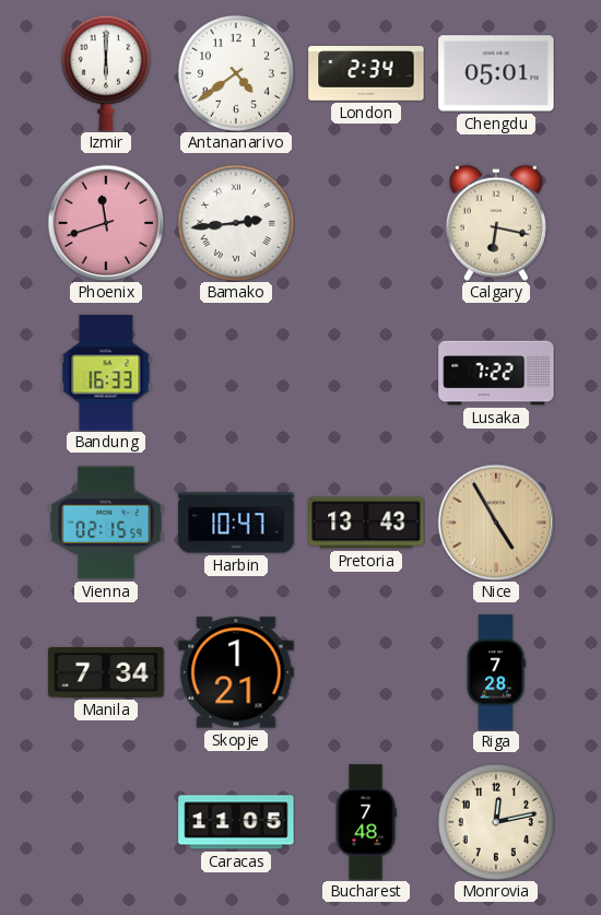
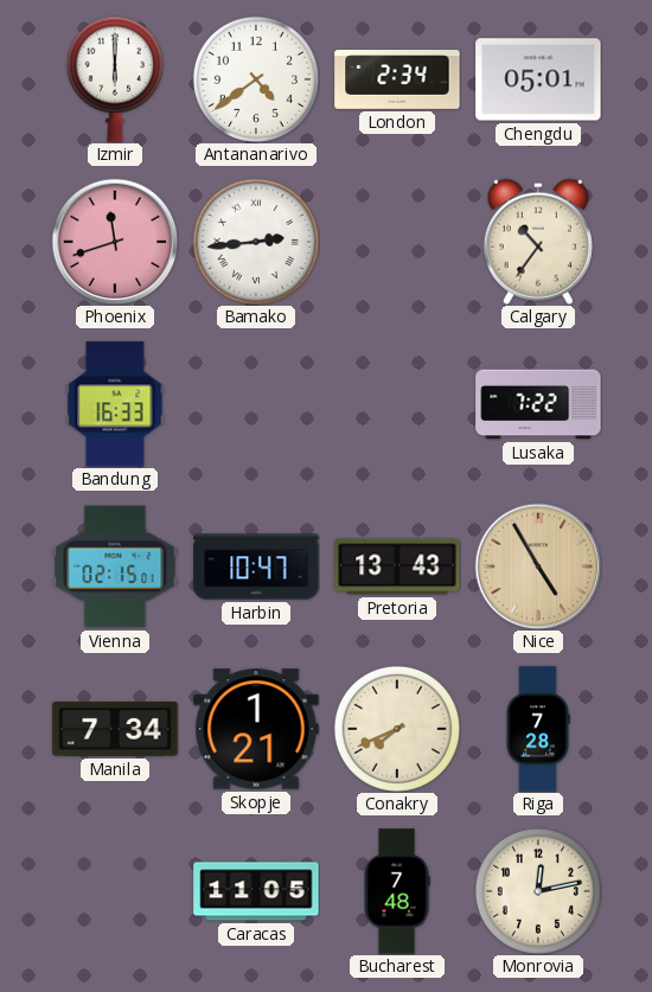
Calgary: 6:17 -> 10:36
Vienna: 02:15:59 -> 02:15:01
Conakry: none -> 7:41
